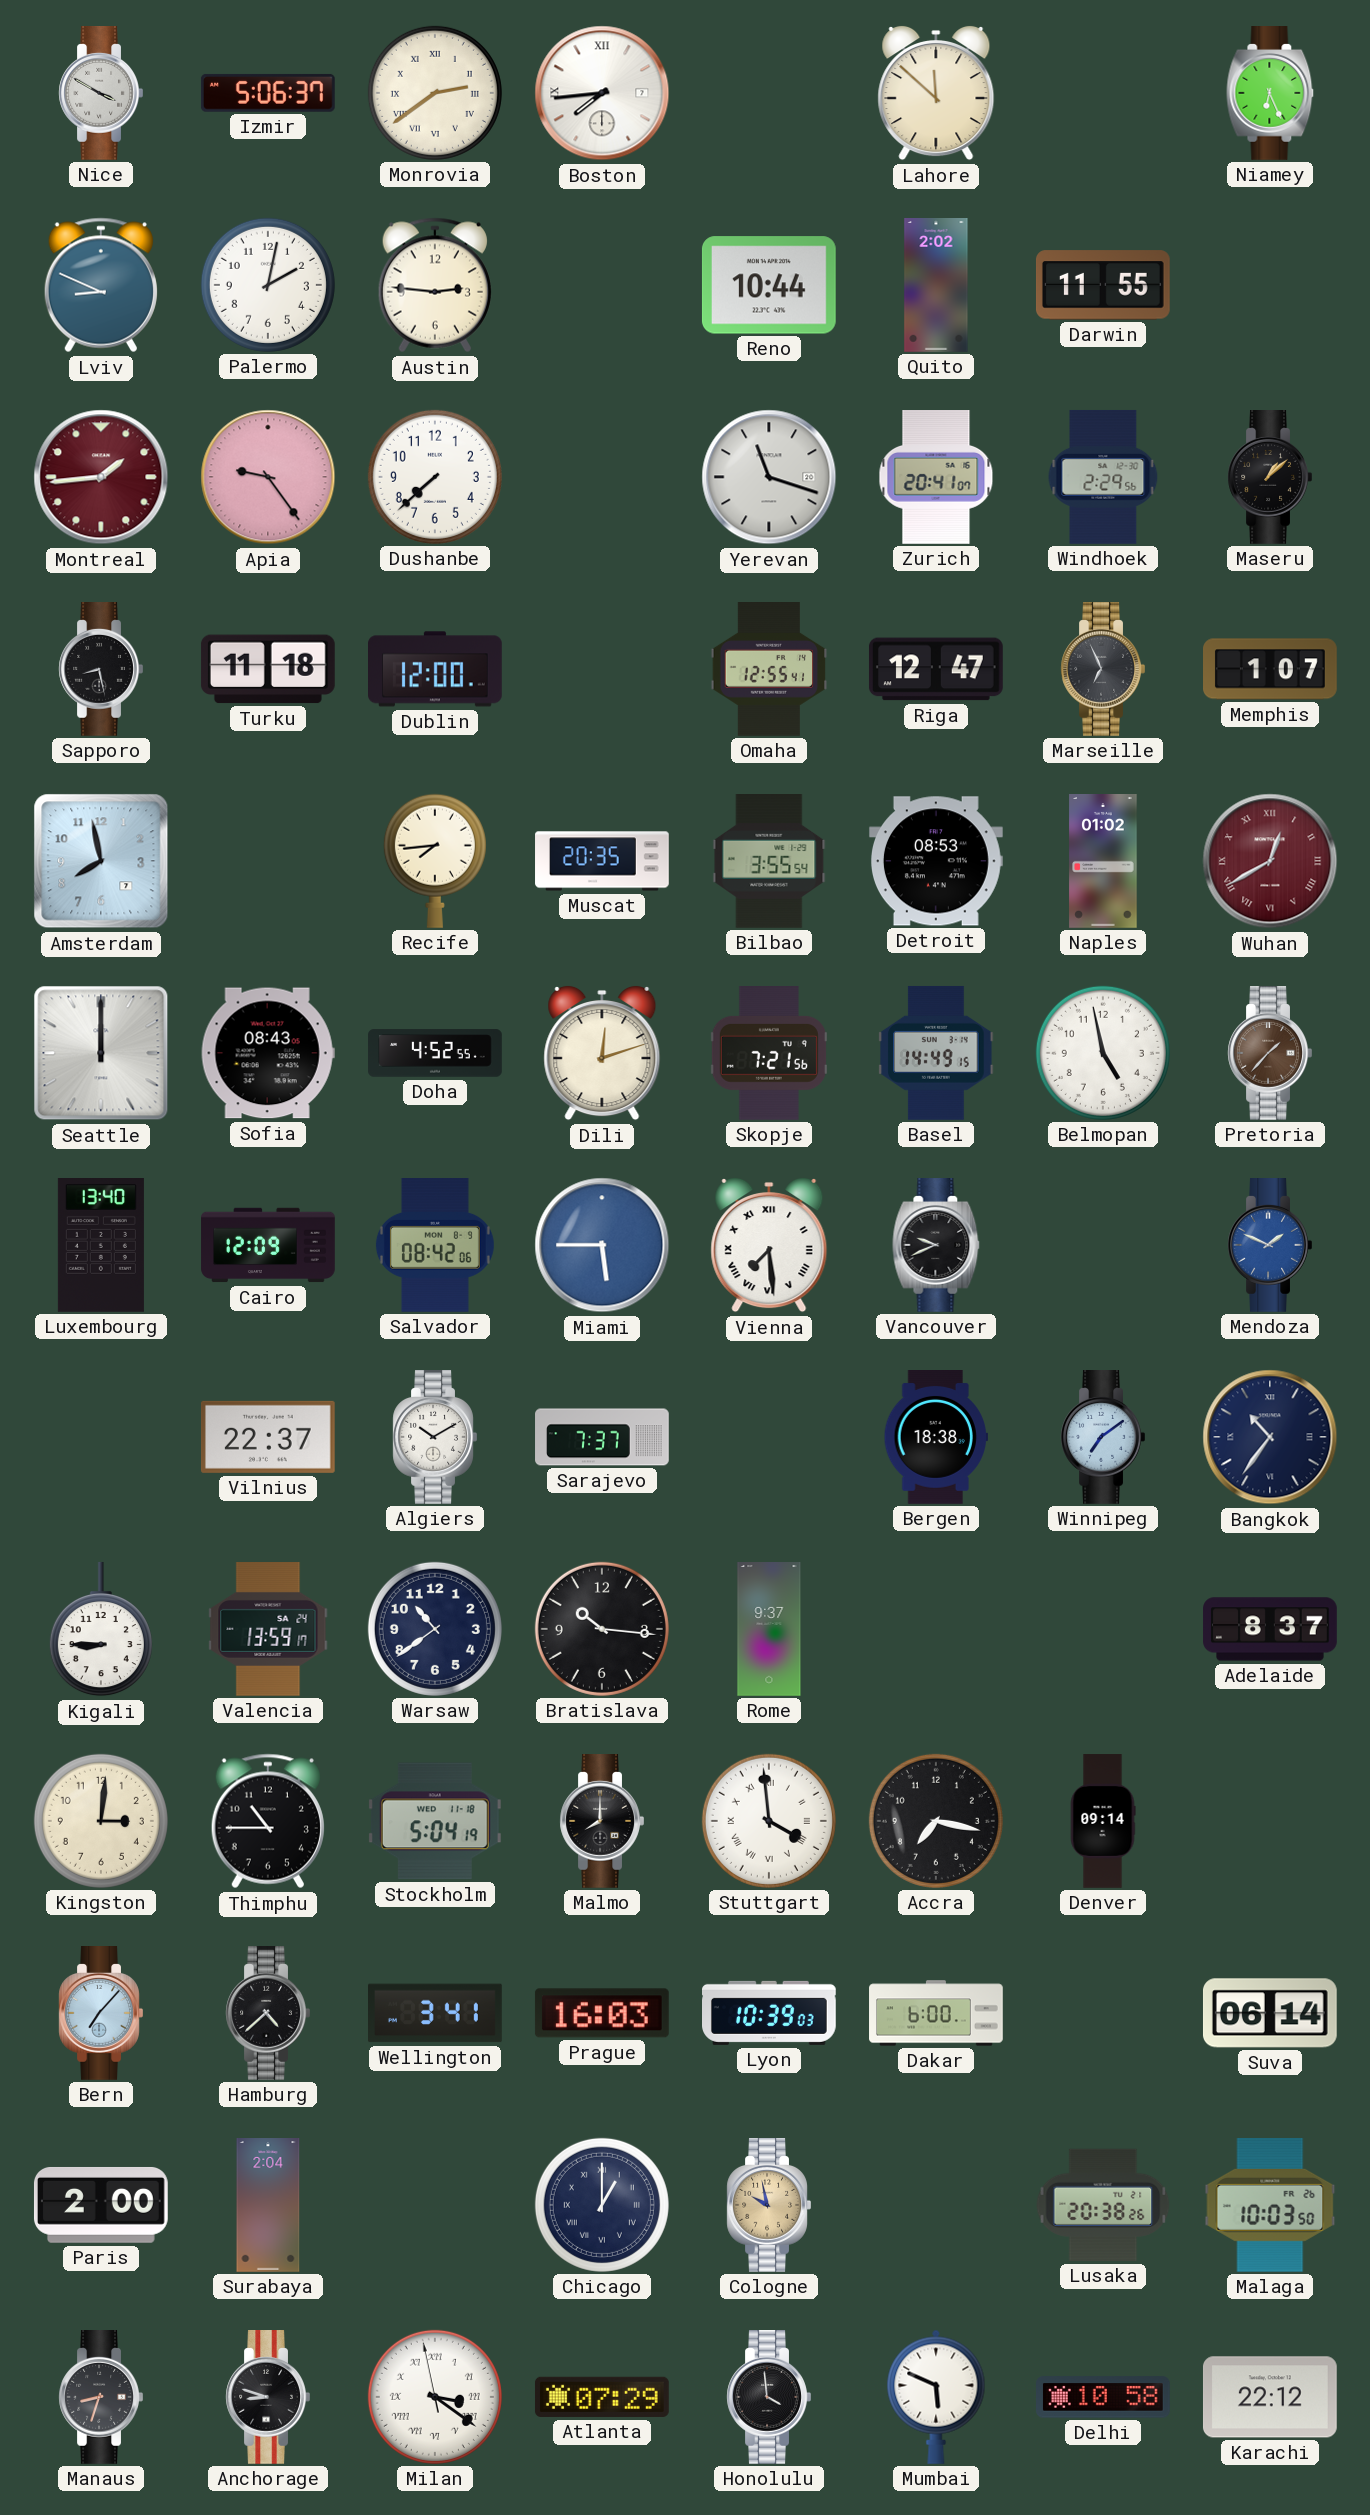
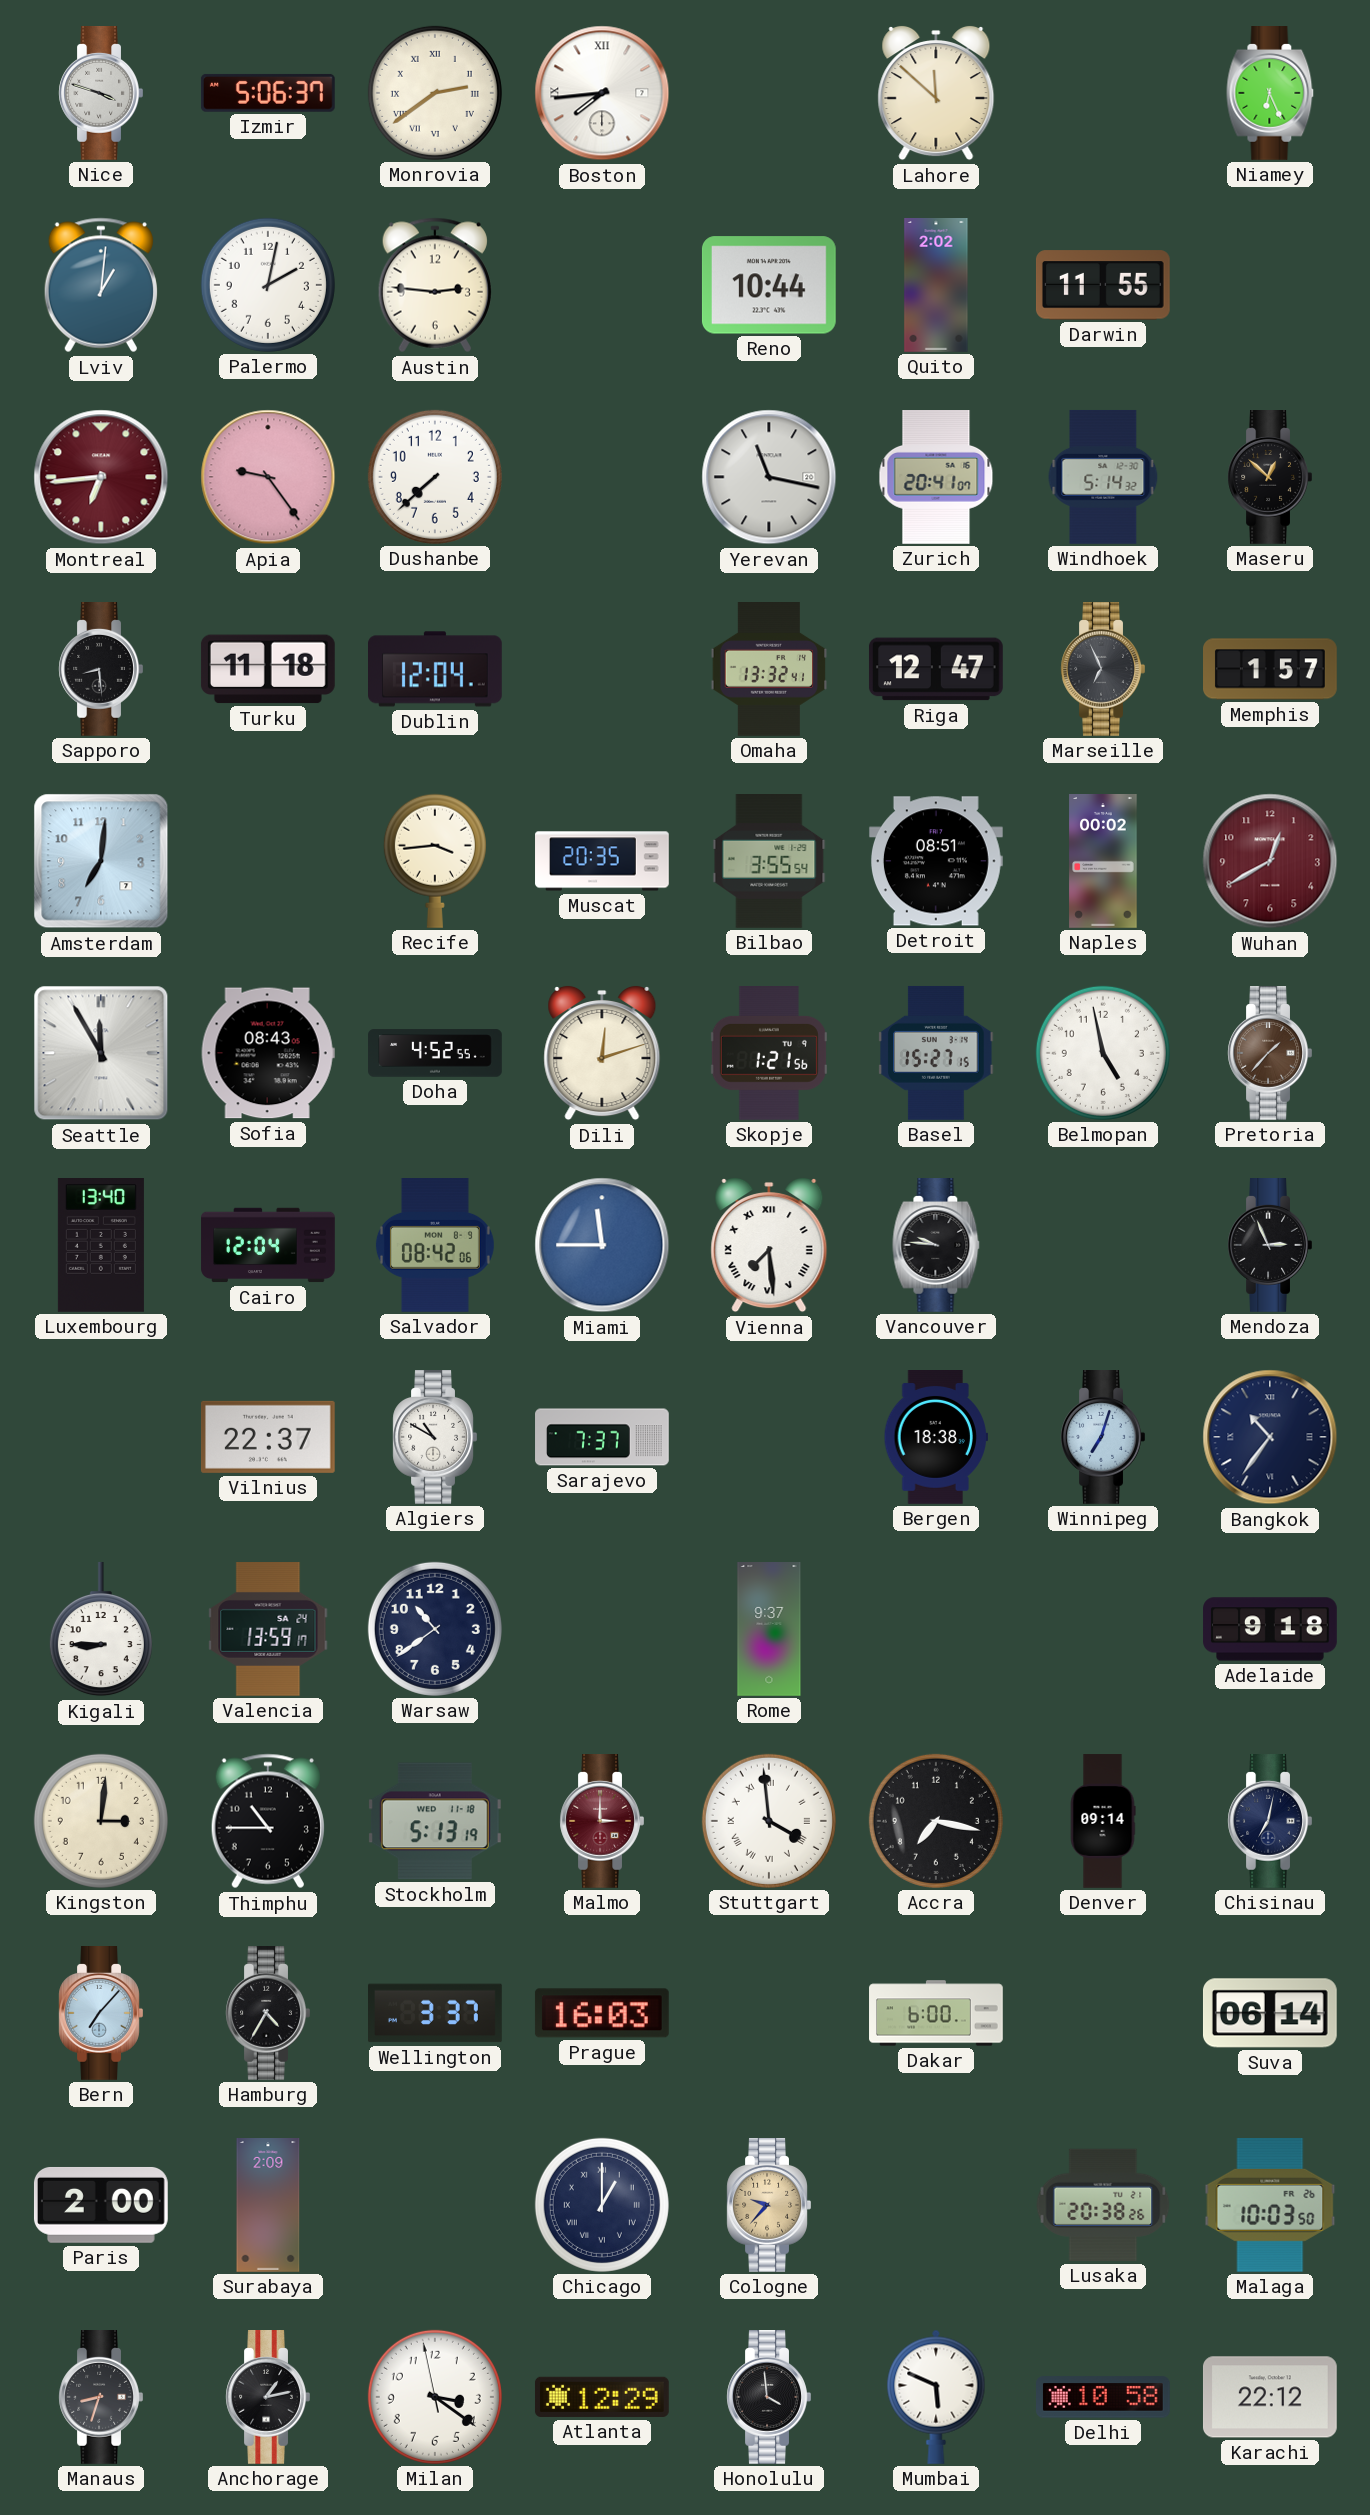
Nice: 3:50 -> 3:48
Lviv: 8:49 -> 1:01
Montreal: 1:44 -> 6:44
Yerevan: 11:18 -> 11:17
Windhoek: 2:29 -> 5:14
Maseru: 1:08 -> 12:52
Sapporo: 8:28 -> 8:29
Dublin: 12:00 -> 12:04
Omaha: 12:55 -> 13:32
Memphis: 1:07 -> 1:57
Amsterdam: 7:58 -> 7:01
Recife: 7:44 -> 3:44
Detroit: 08:53 -> 08:51
Naples: 01:02 -> 00:02
Wuhan numerals: Roman -> Arabic
Seattle: 12:00 -> 11:55
Skopje: 7:21 -> 1:21
Basel: 14:49 -> 15:27
Cairo: 12:09 -> 12:04
Miami: 5:45 -> 11:45
Vancouver: 9:41 -> 9:46
Mendoza: 1:49 -> 2:56
Mendoza dial: blue -> black
Algiers: 10:10 -> 10:50
Winnipeg: 7:09 -> 7:03
Bratislava: 10:16 -> none
Adelaide: 8:37 -> 9:18
Stockholm: 5:04 -> 5:13
Malmo: 8:00 -> 3:00
Malmo dial: black -> burgundy
Chisinau: none -> 7:02
Hamburg: 4:38 -> 4:35
Wellington: 3:41 -> 3:37
Lyon: 10:39 -> none
Surabaya: 2:04 -> 2:09
Cologne: 9:58 -> 9:37
Anchorage: 8:48 -> 1:13
Milan numerals: Roman -> Arabic
Atlanta: 07:29 -> 12:29
